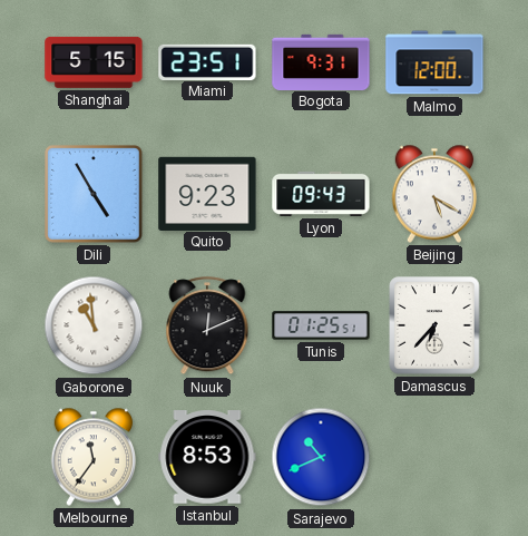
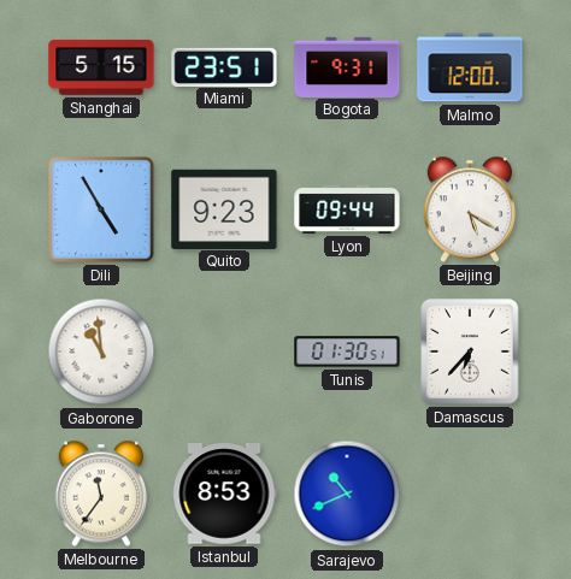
Lyon: 09:43 -> 09:44
Nuuk: 12:11 -> none
Tunis: 01:25 -> 01:30
